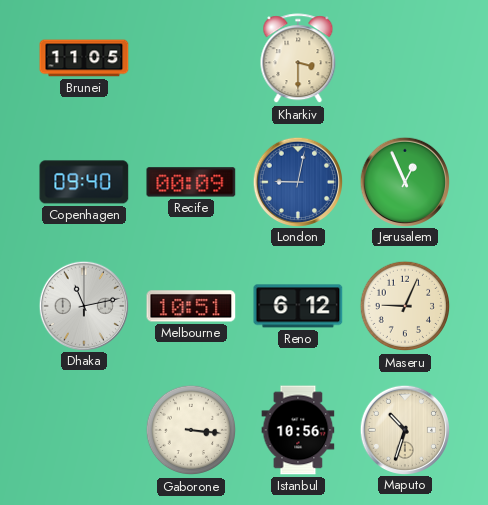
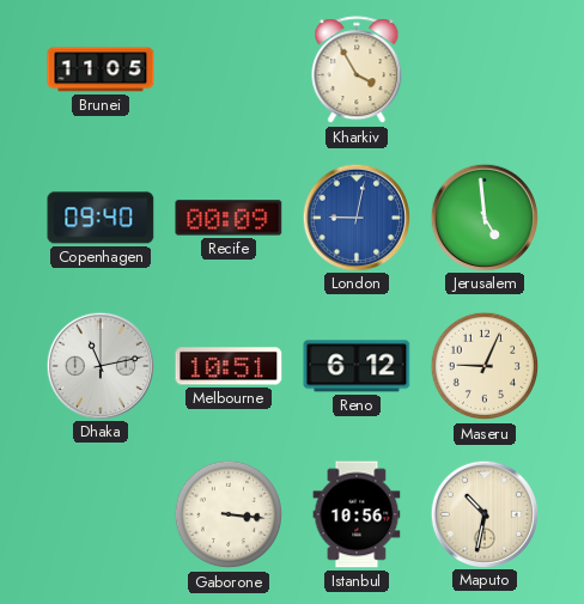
Kharkiv: 3:30 -> 3:55
Jerusalem: 12:56 -> 4:59
Maputo: 10:33 -> 10:32
